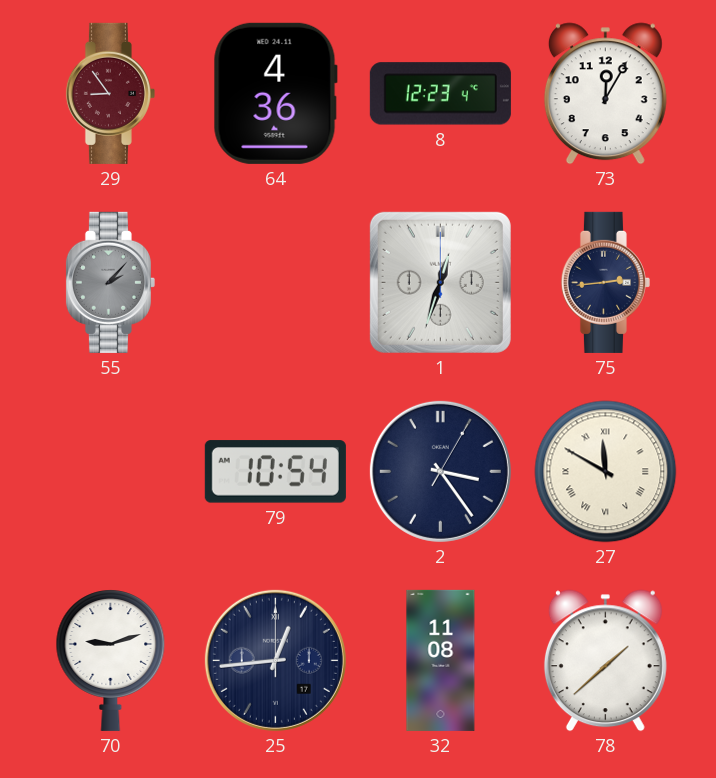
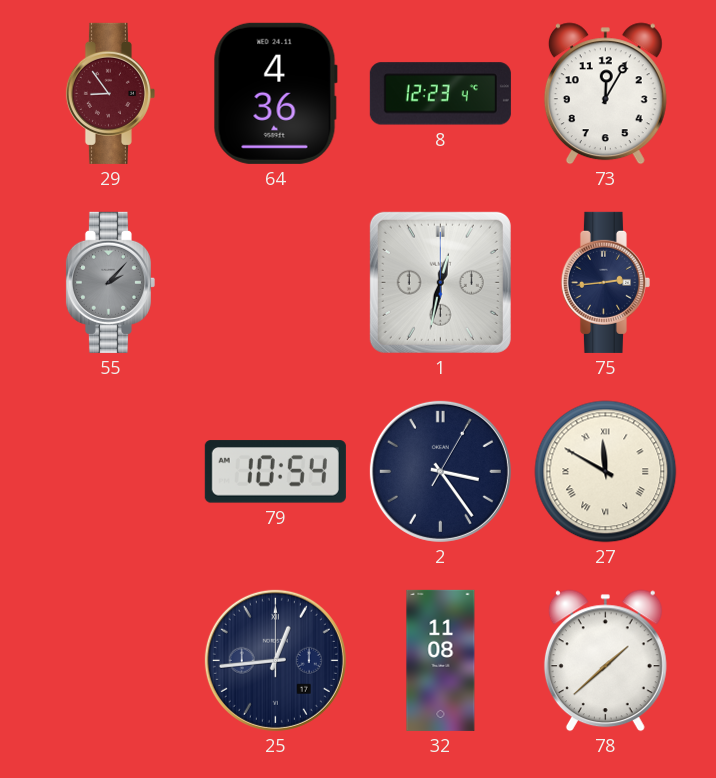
1: 12:33 -> 12:32
70: 9:12 -> none
